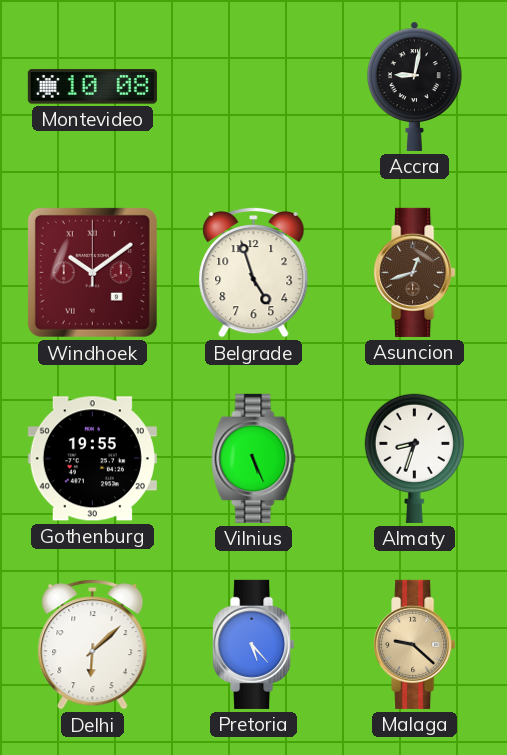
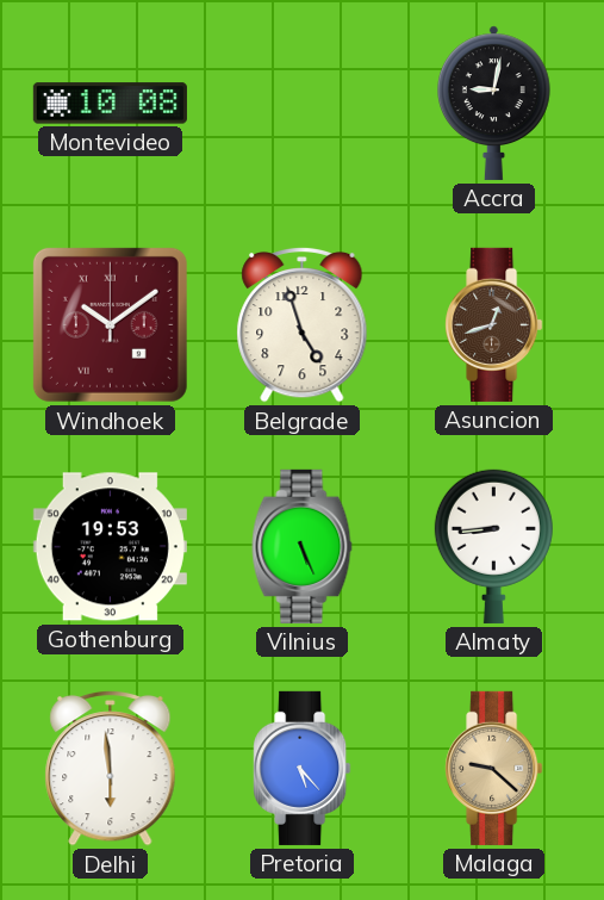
Gothenburg: 19:55 -> 19:53
Almaty: 8:33 -> 8:44
Delhi: 6:08 -> 5:59
